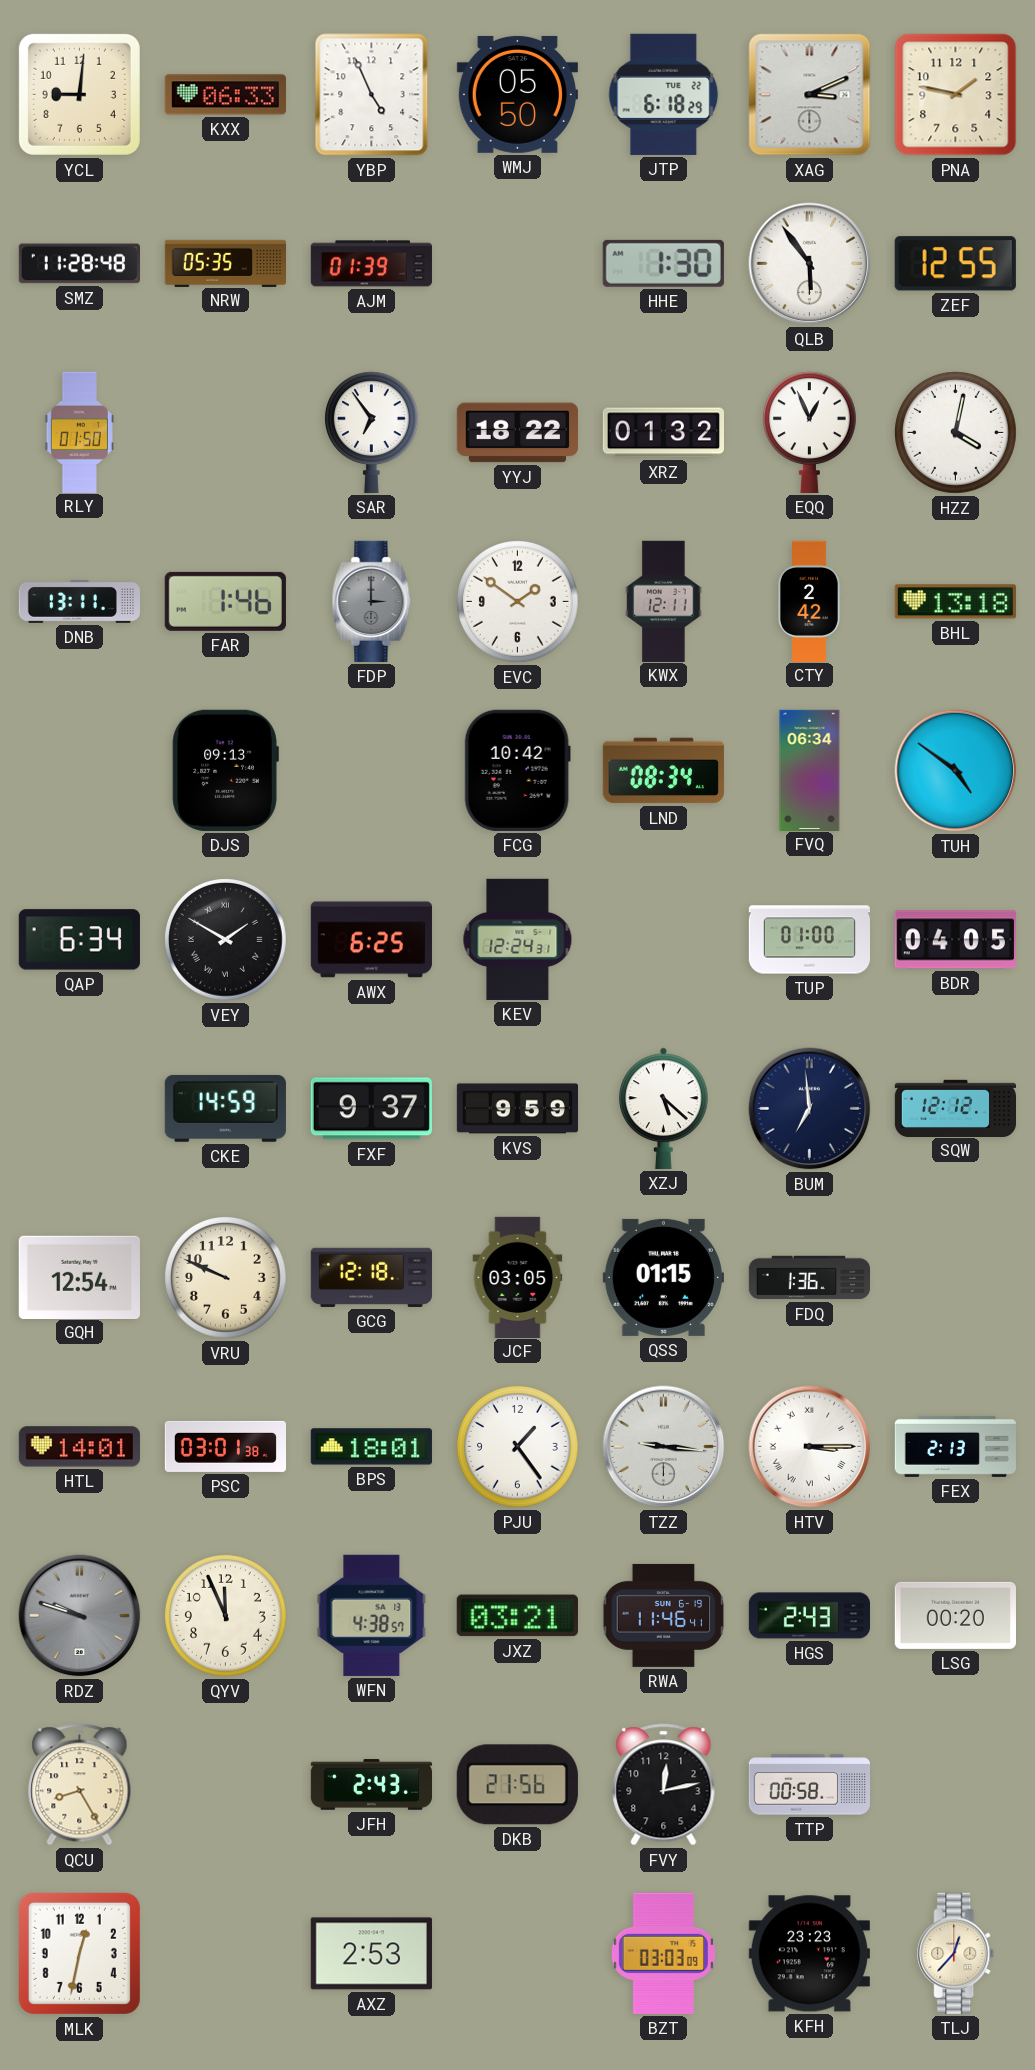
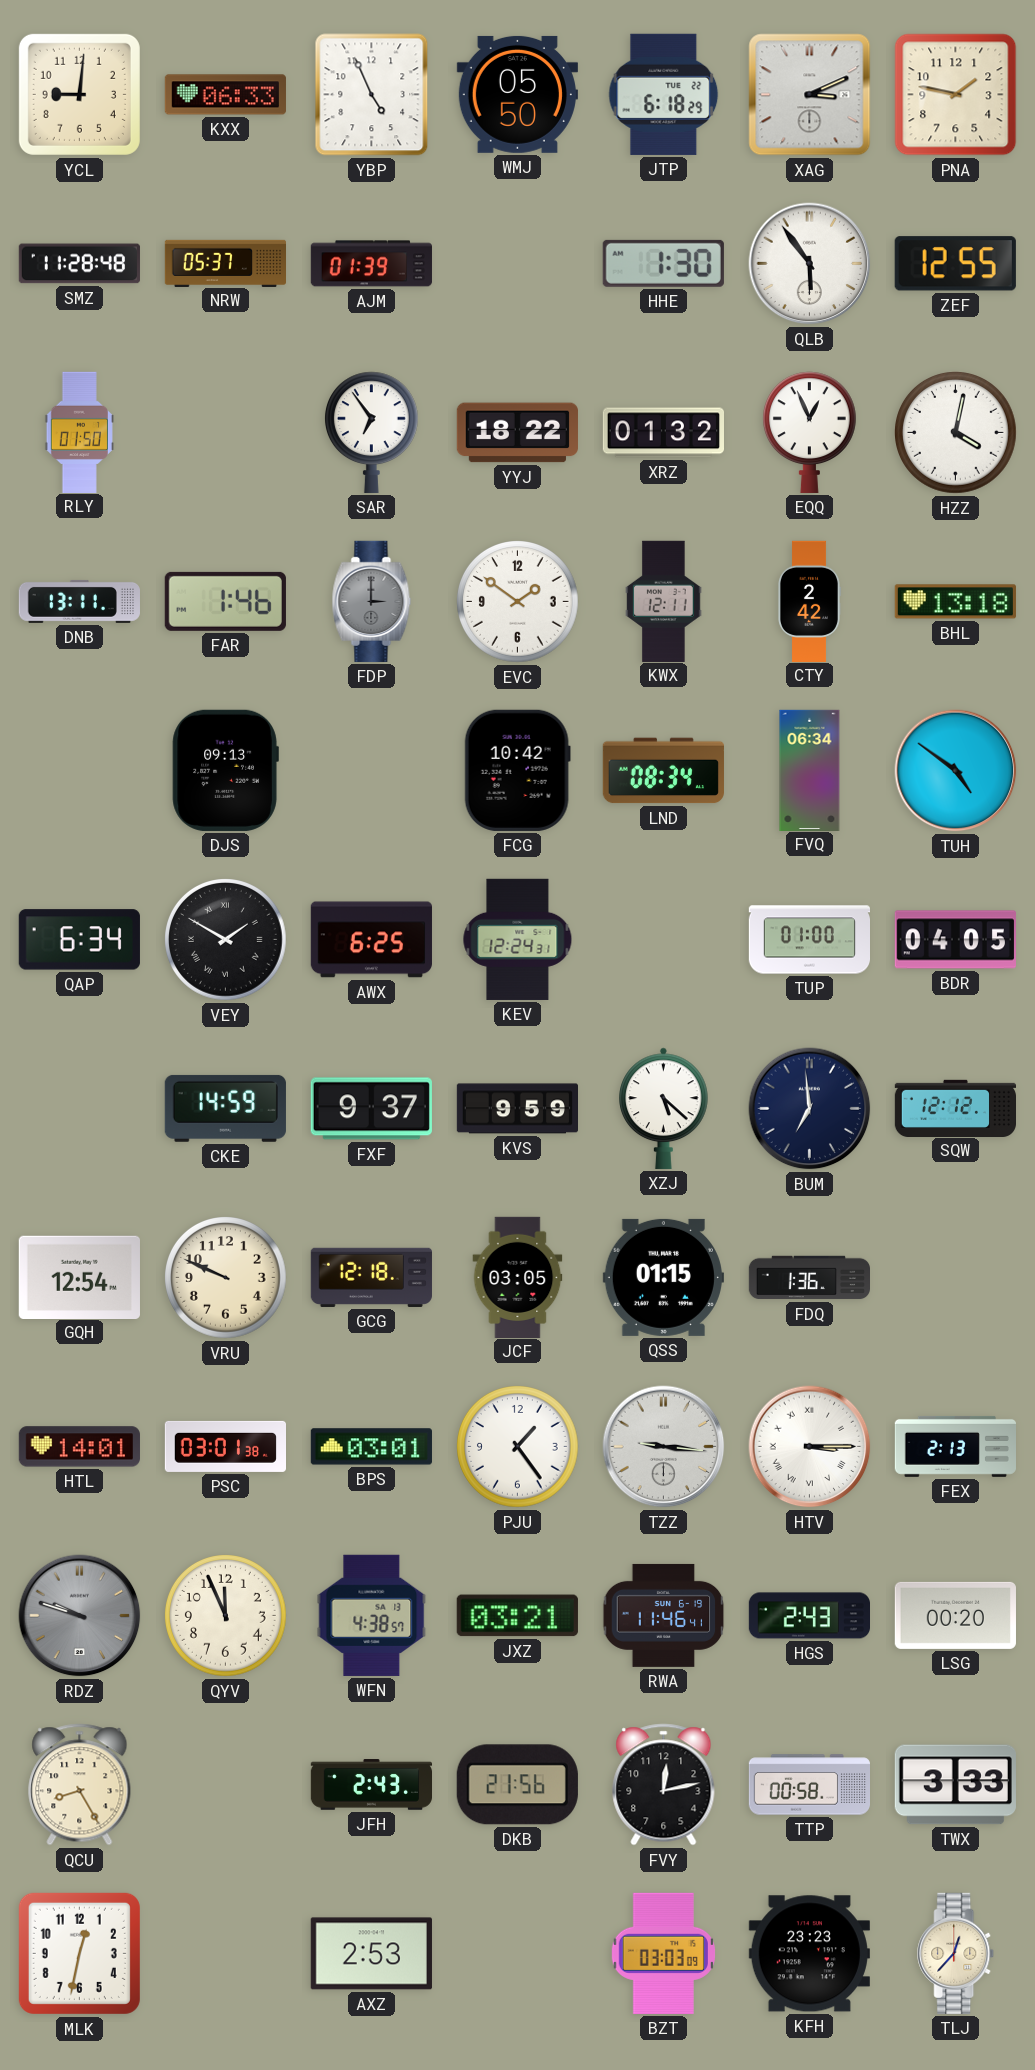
NRW: 05:35 -> 05:37
BPS: 18:01 -> 03:01
TWX: none -> 3:33
